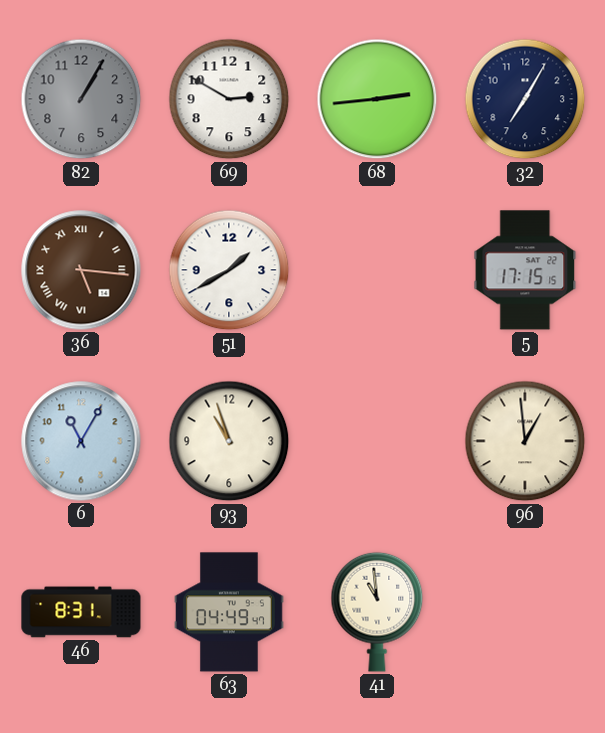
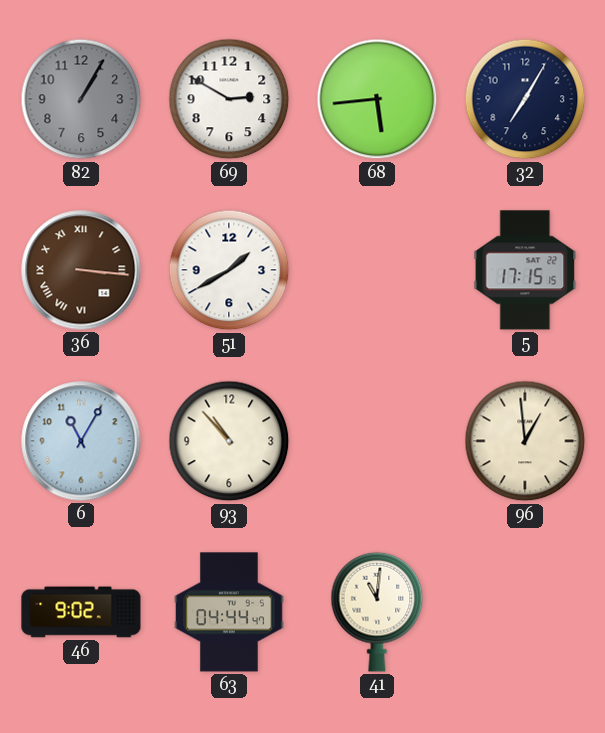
68: 2:44 -> 5:44
36: 5:16 -> 3:16
93: 10:57 -> 10:53
46: 8:31 -> 9:02
63: 04:49 -> 04:44
41: 10:59 -> 11:01
